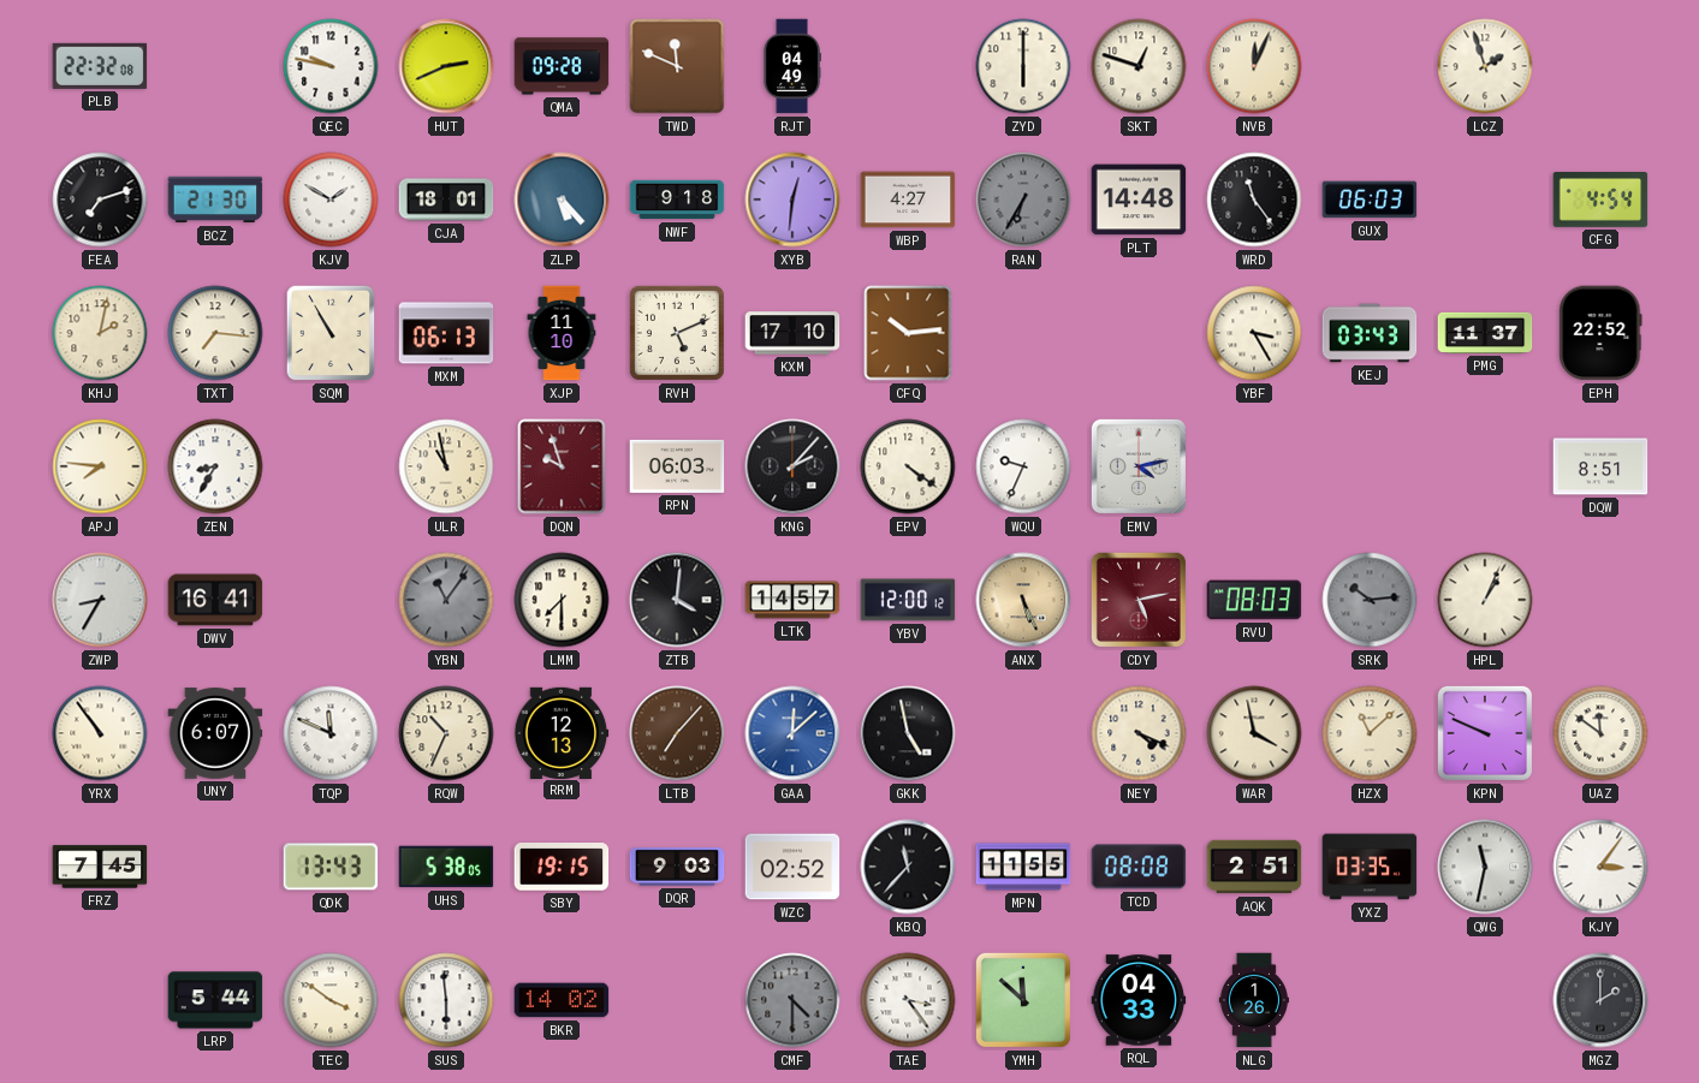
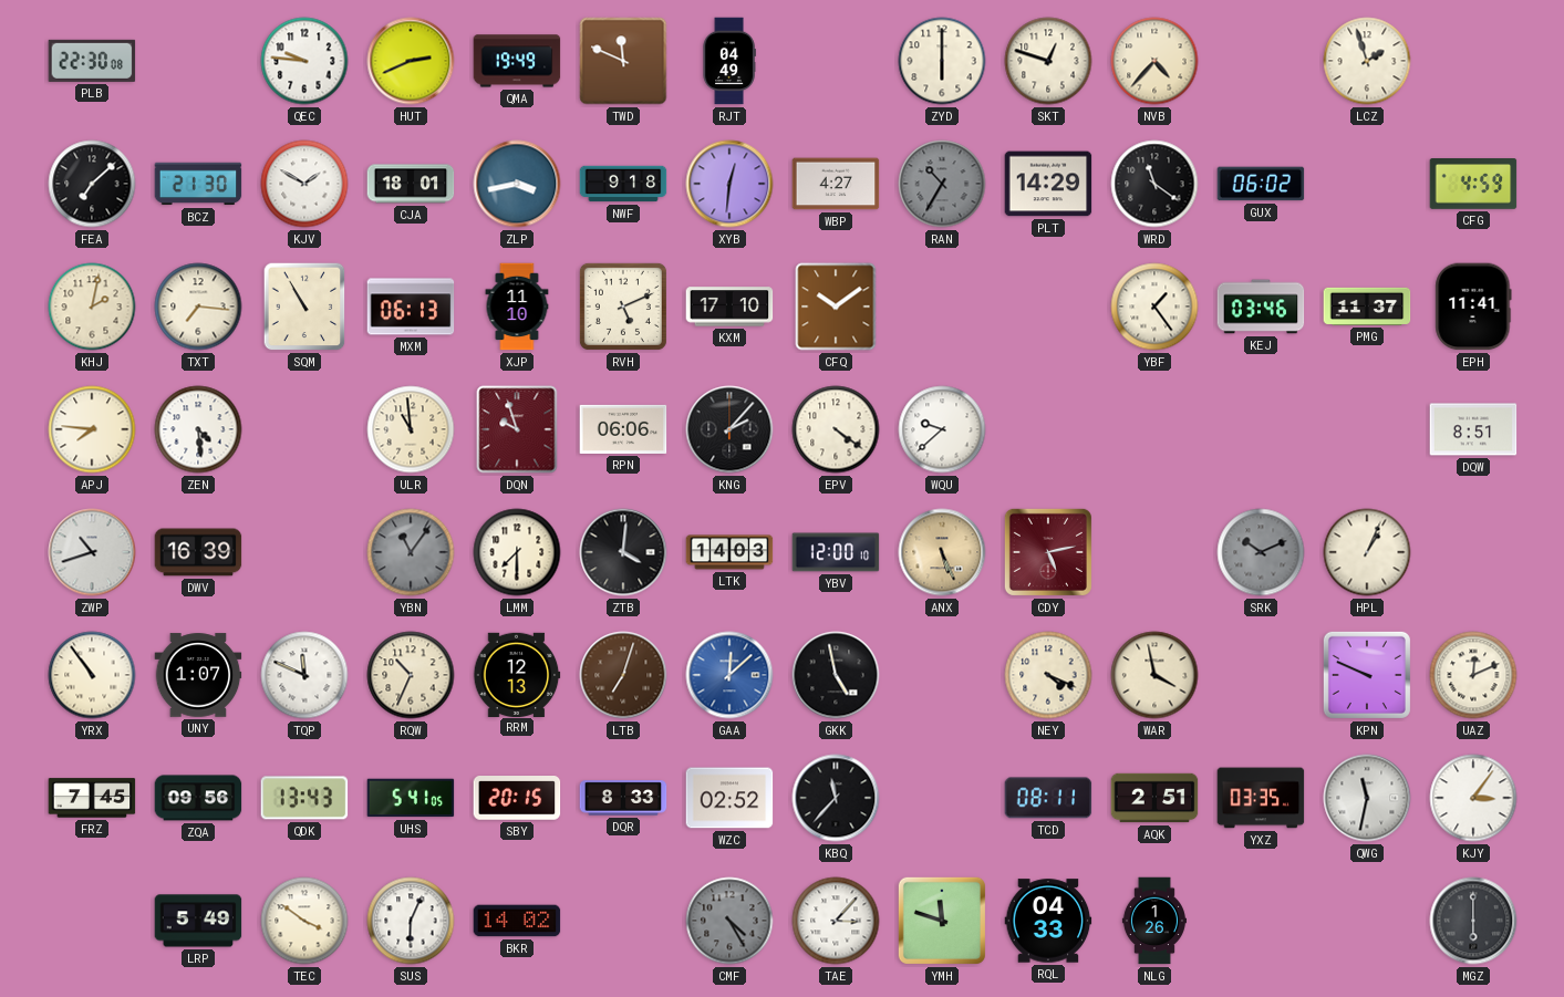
PLB: 22:32 -> 22:30
QEC: 9:47 -> 9:46
QMA: 09:28 -> 19:49
NVB: 12:04 -> 4:37
FEA: 7:12 -> 7:08
ZLP: 5:23 -> 3:43
RAN: 6:35 -> 10:35
PLT: 14:48 -> 14:29
WRD: 11:24 -> 11:21
GUX: 06:03 -> 06:02
CFG: 4:54 -> 4:59
CFQ: 10:14 -> 10:09
YBF: 3:25 -> 1:24
KEJ: 03:43 -> 03:46
EPH: 22:52 -> 11:41
ZEN: 8:35 -> 4:29
ULR: 10:58 -> 10:59
RPN: 06:03 -> 06:06
WQU: 9:34 -> 9:38
EMV: 4:13 -> none
ZWP: 8:35 -> 10:42
DWV: 16:41 -> 16:39
LTK: 14:57 -> 14:03
YBV: 12:00:12 -> 12:00:10
RVU: 08:03 -> none
SRK: 10:14 -> 10:11
UNY: 6:07 -> 1:07
LTB: 7:07 -> 7:03
HZX: 11:08 -> none
UAZ: 11:51 -> 12:11
ZQA: none -> 09:56
UHS: 5:38 -> 5:41
SBY: 19:15 -> 20:15
DQR: 9:03 -> 8:33
MPN: 11:55 -> none
TCD: 08:08 -> 08:11
LRP: 5:44 -> 5:49
SUS: 5:59 -> 6:04
CMF: 4:30 -> 4:25
TAE: 3:24 -> 3:07
YMH: 11:52 -> 11:48
MGZ: 2:00 -> 6:00
